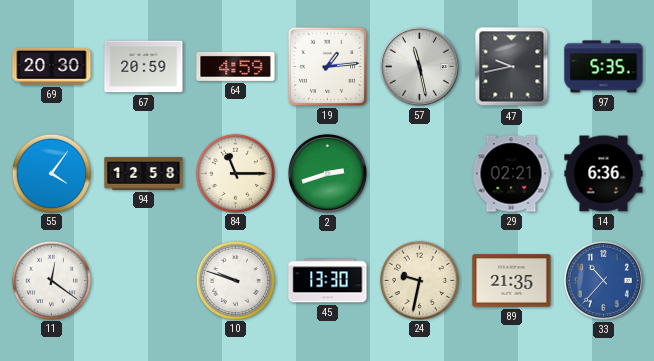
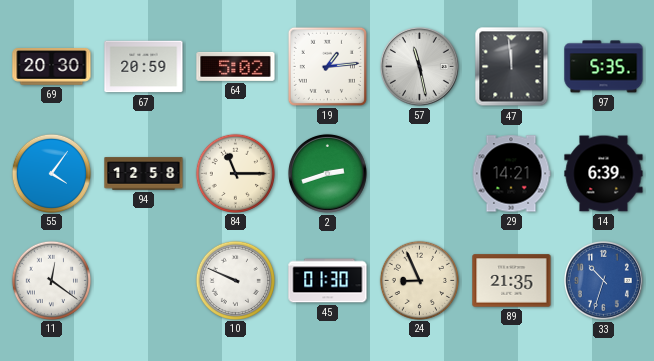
64: 4:59 -> 5:02
47: 9:43 -> 11:59
29: 02:21 -> 14:21
14: 6:36 -> 6:39
10: 9:48 -> 9:49
45: 13:30 -> 01:30
24: 9:32 -> 8:56
33: 10:37 -> 10:33
